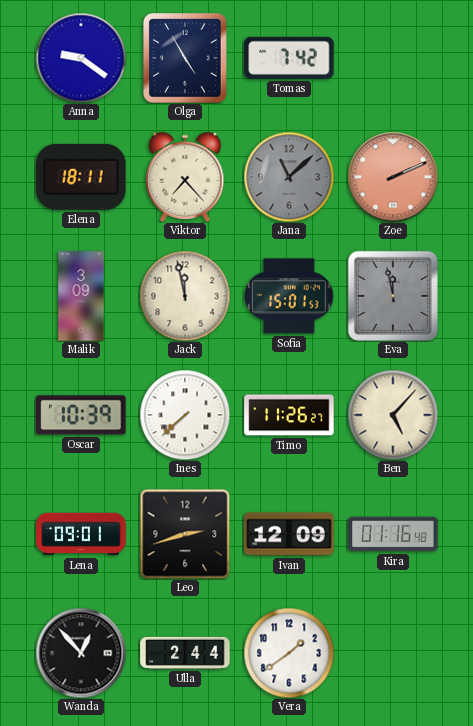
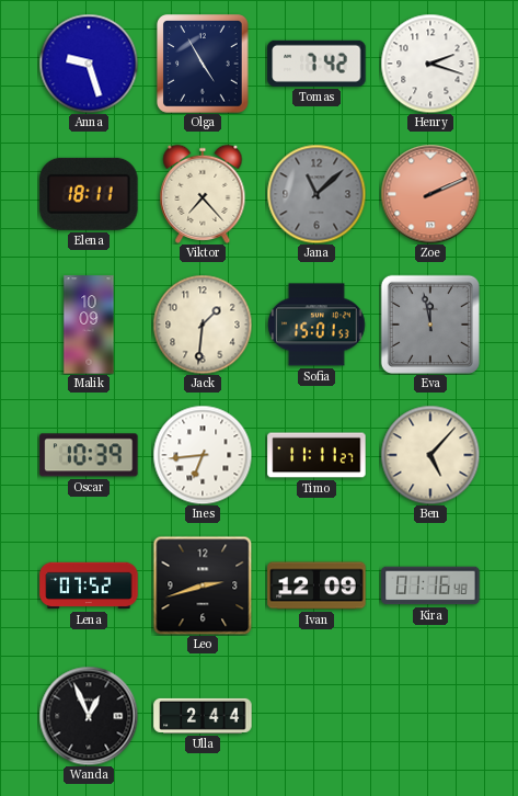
Anna: 9:21 -> 9:27
Henry: none -> 2:18
Malik: 3:09 -> 10:09
Jack: 11:58 -> 1:31
Ines: 7:38 -> 6:44
Timo: 11:26 -> 11:11
Lena: 09:01 -> 07:52
Wanda: 12:53 -> 12:56
Vera: 1:39 -> none
